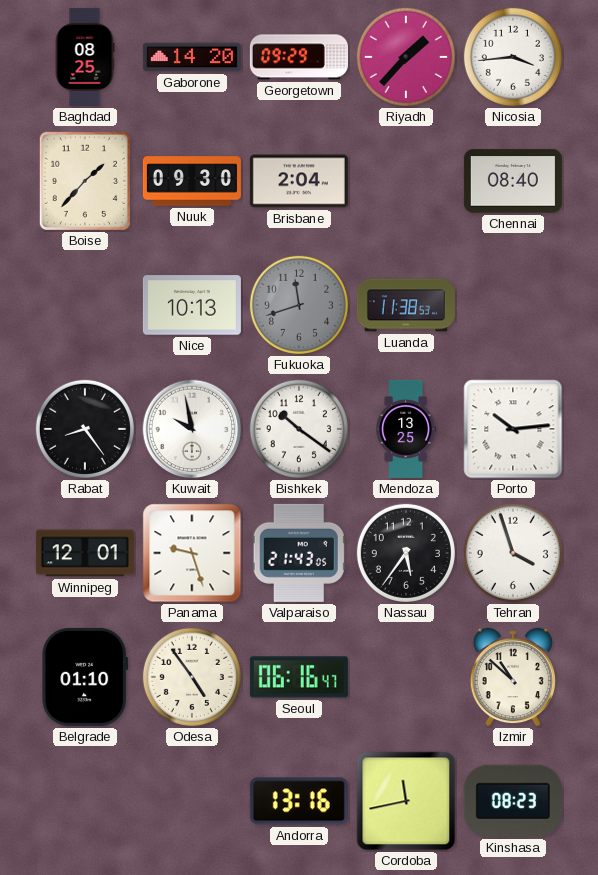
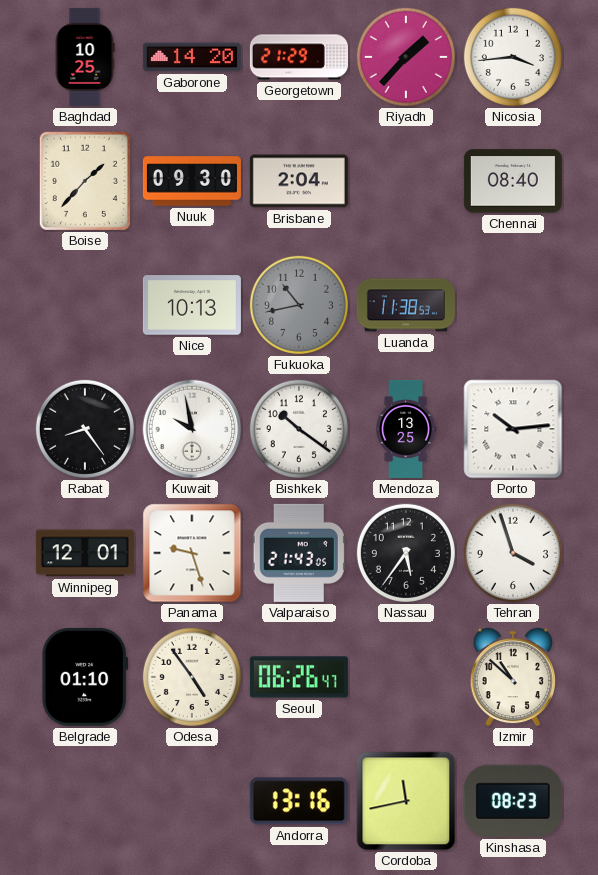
Baghdad: 08:25 -> 10:25
Georgetown: 09:29 -> 21:29
Fukuoka: 11:42 -> 10:43
Seoul: 06:16 -> 06:26
